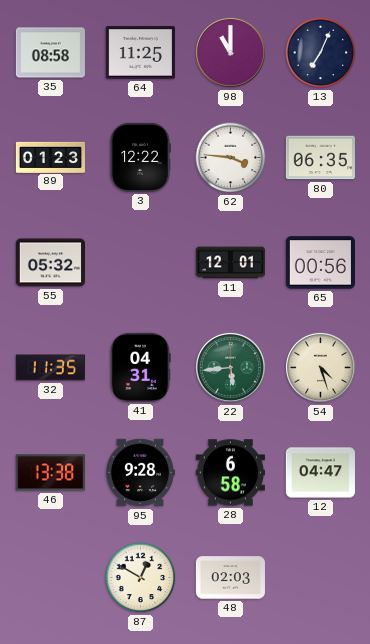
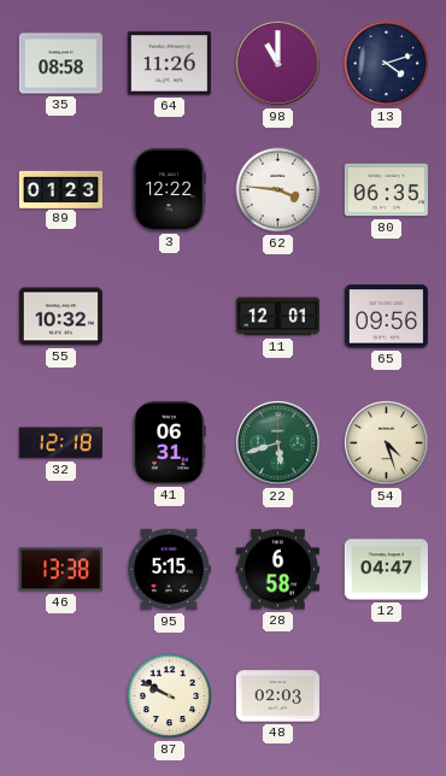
64: 11:25 -> 11:26
13: 7:04 -> 4:12
55: 05:32 -> 10:32
65: 00:56 -> 09:56
32: 11:35 -> 12:18
41: 04:31 -> 06:31
22: 5:44 -> 5:42
95: 9:28 -> 5:15
87: 12:50 -> 9:50
